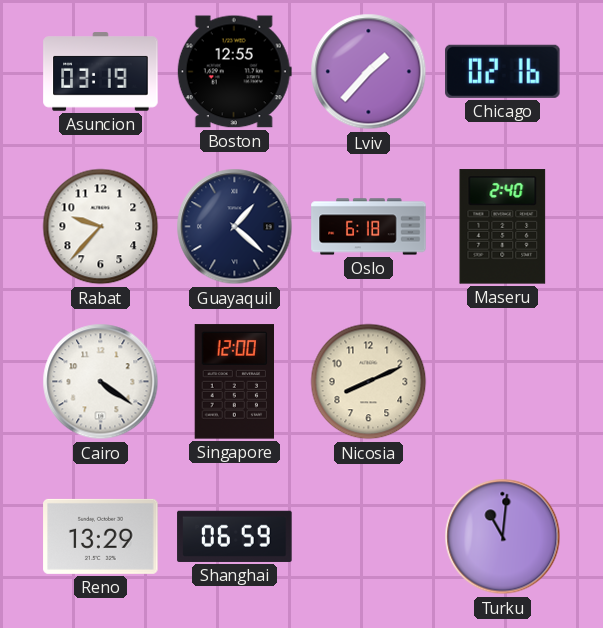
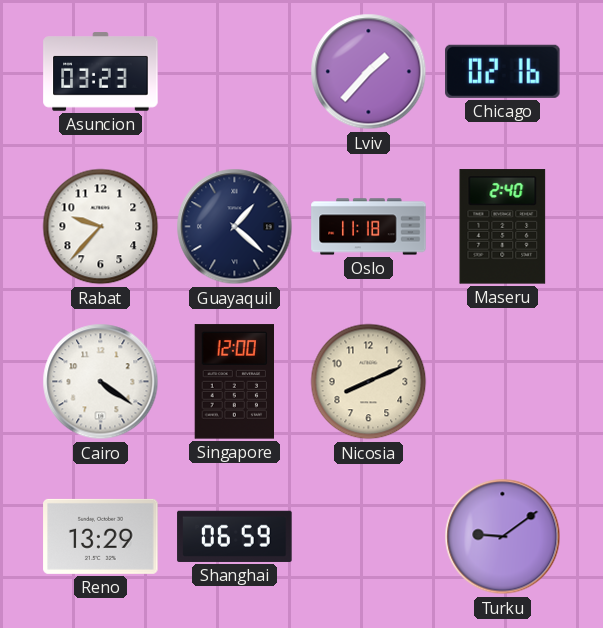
Asuncion: 03:19 -> 03:23
Boston: 12:55 -> none
Oslo: 6:18 -> 11:18
Turku: 11:01 -> 9:09
